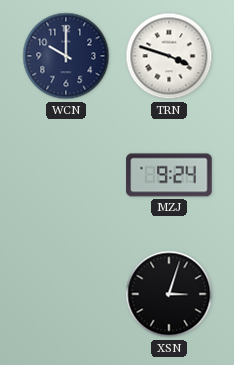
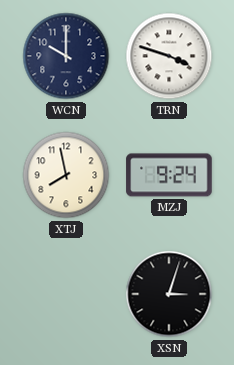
XTJ: none -> 7:58
